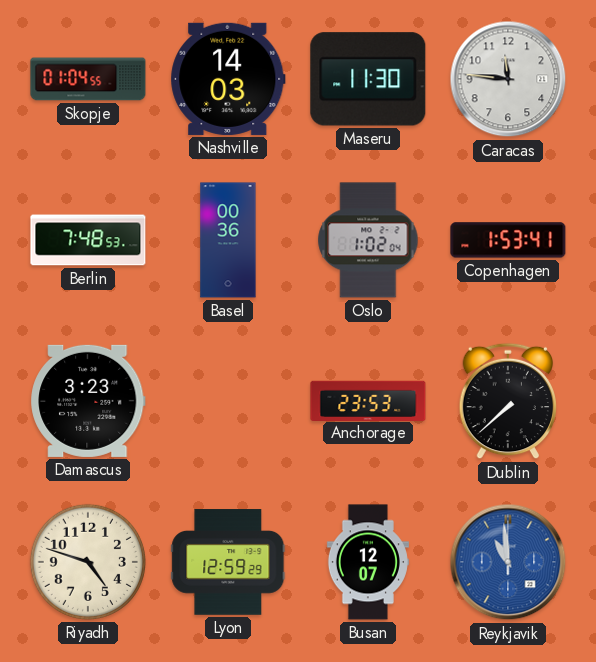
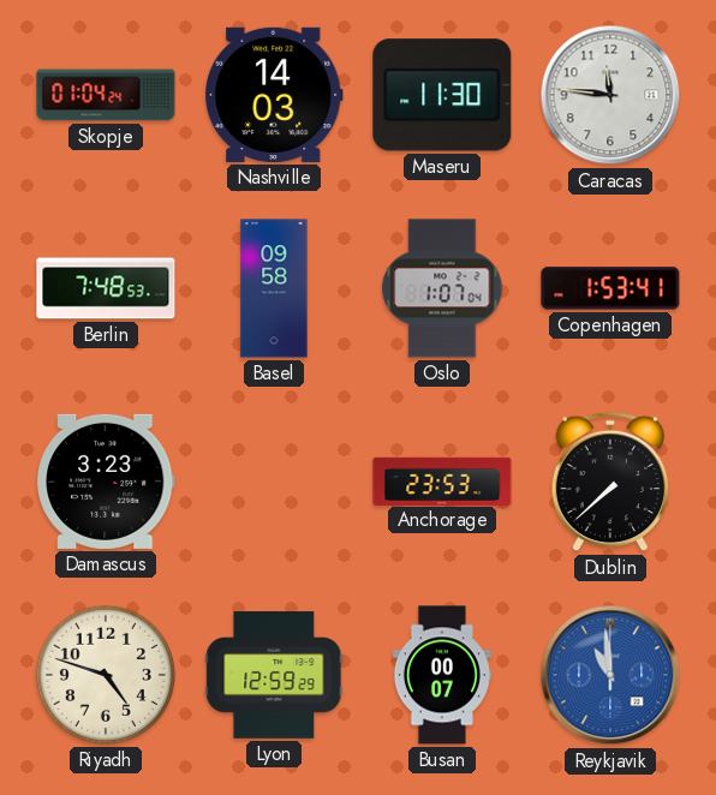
Skopje: 01:04:55 -> 01:04:24
Basel: 00:36 -> 09:58
Oslo: 1:02 -> 1:07
Busan: 12:07 -> 00:07
